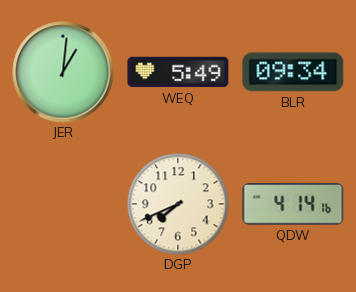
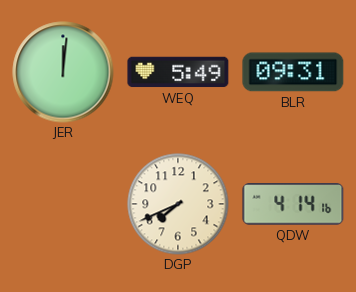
JER: 1:01 -> 12:01
BLR: 09:34 -> 09:31
